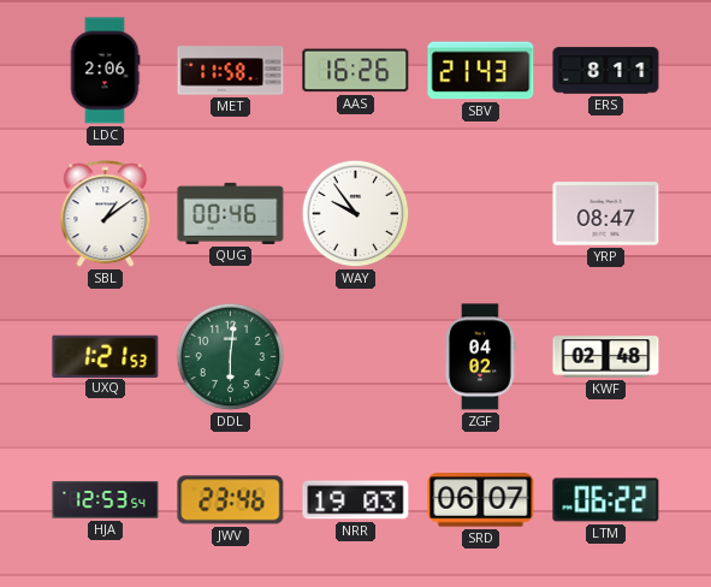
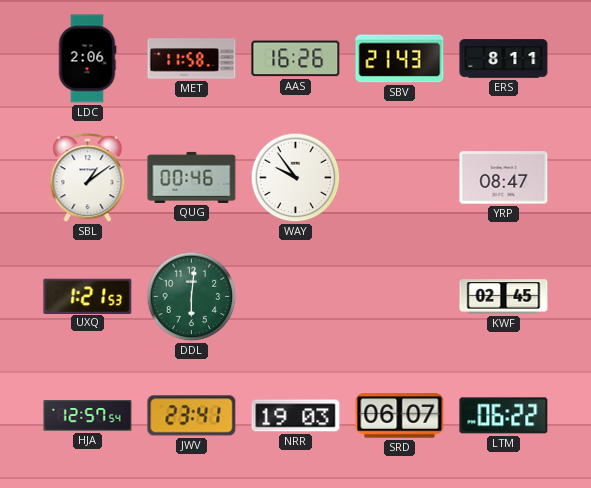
ZGF: 04:02 -> none
KWF: 02:48 -> 02:45
HJA: 12:53 -> 12:57
JWV: 23:46 -> 23:41
